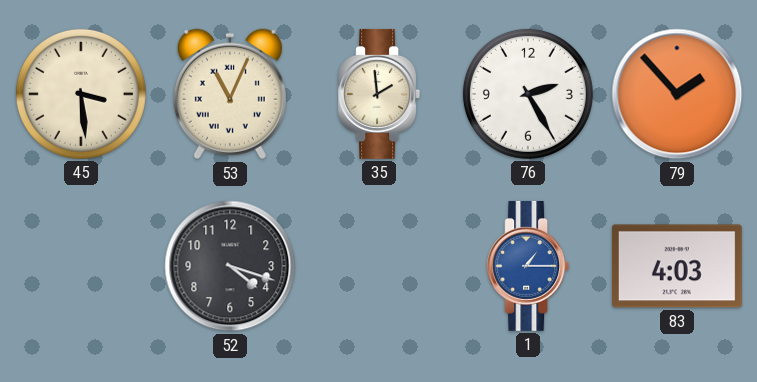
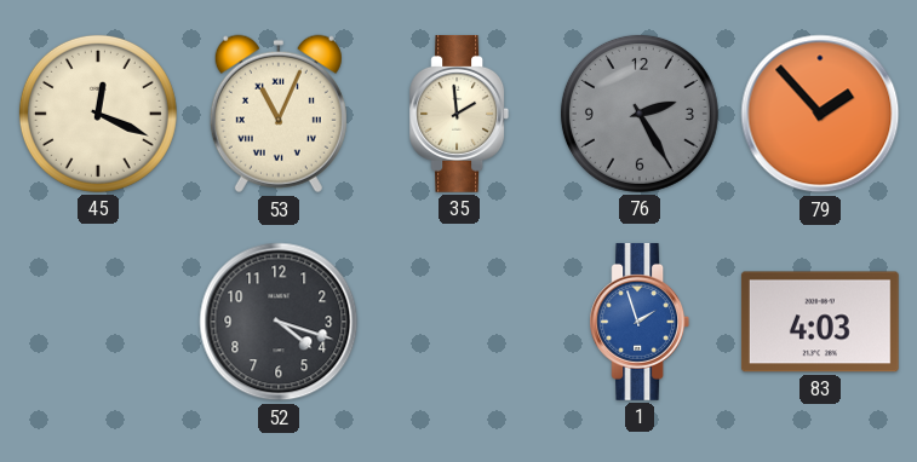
45: 3:29 -> 12:19
76 dial: white -> grey
1: 1:15 -> 1:57
